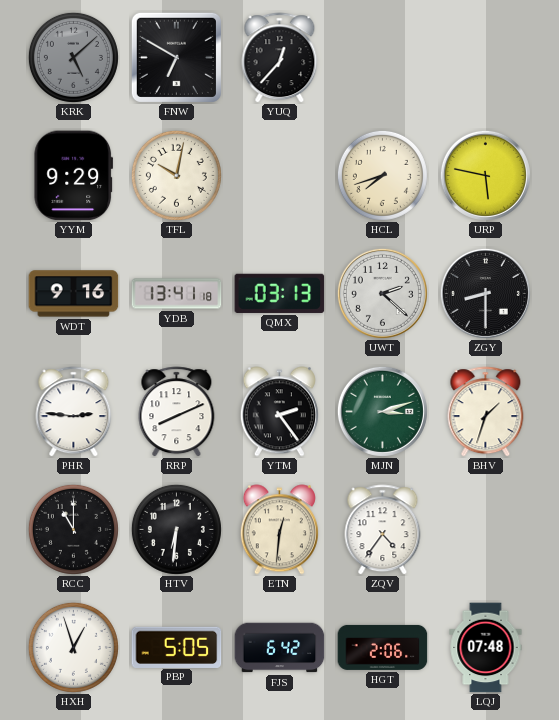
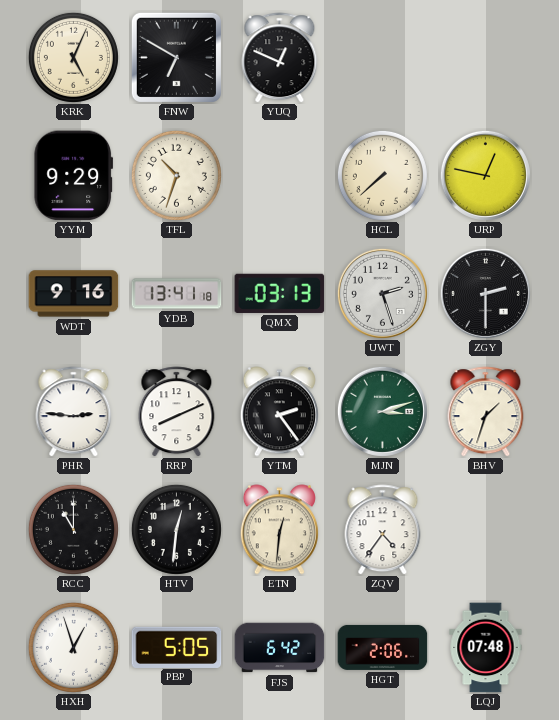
KRK: 5:08 -> 5:04
KRK dial: grey -> cream
YUQ: 12:37 -> 12:49
TFL: 10:02 -> 10:33
HCL: 7:42 -> 7:38
URP: 5:47 -> 12:47
UWT: 2:22 -> 2:27
ZGY: 8:30 -> 2:30
HTV: 6:31 -> 12:31
